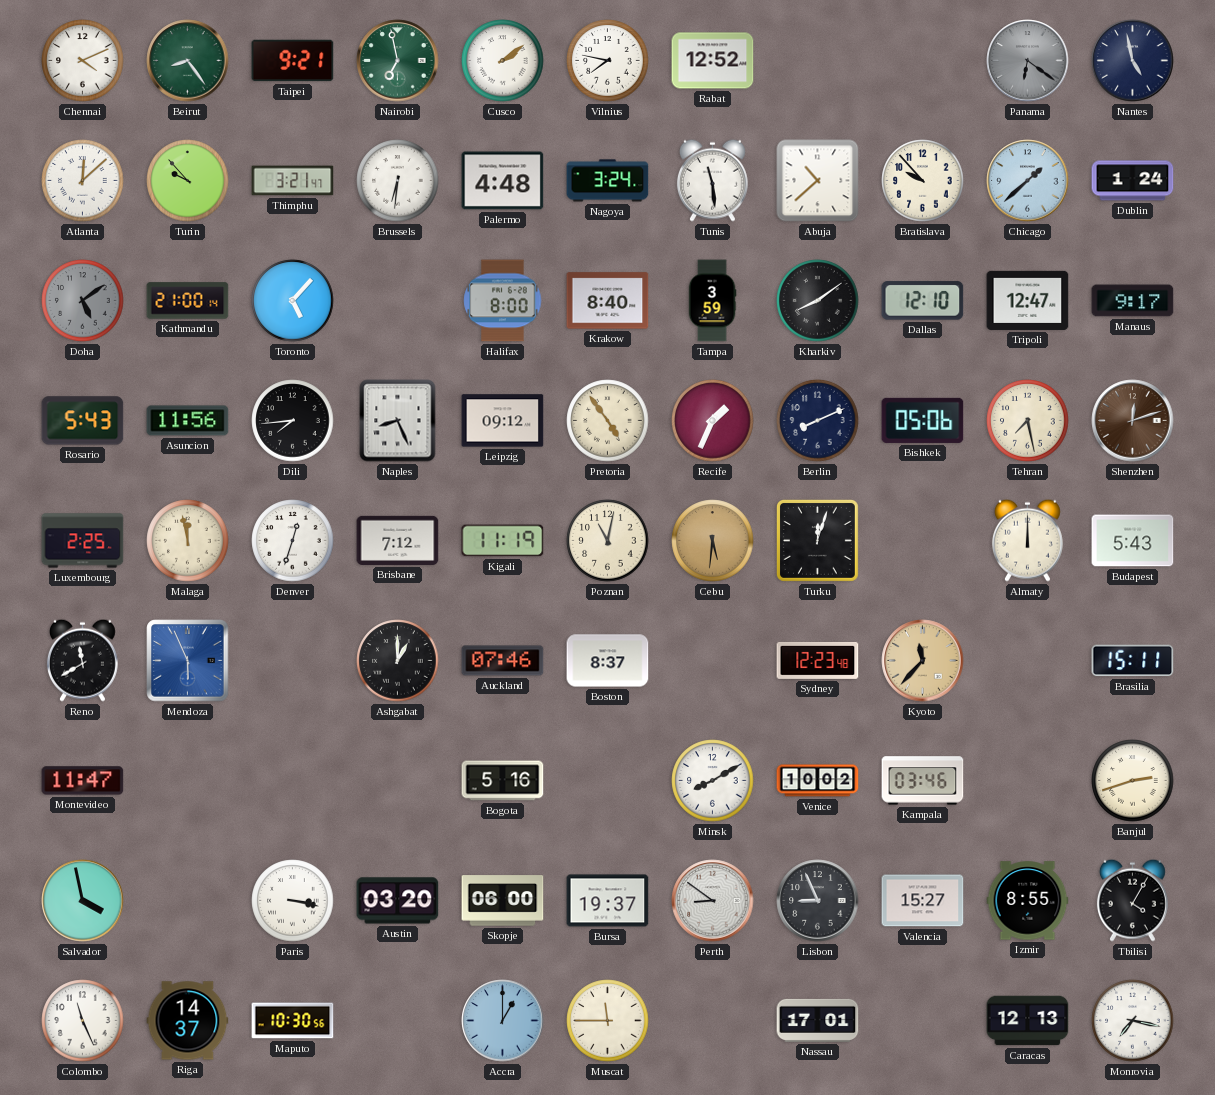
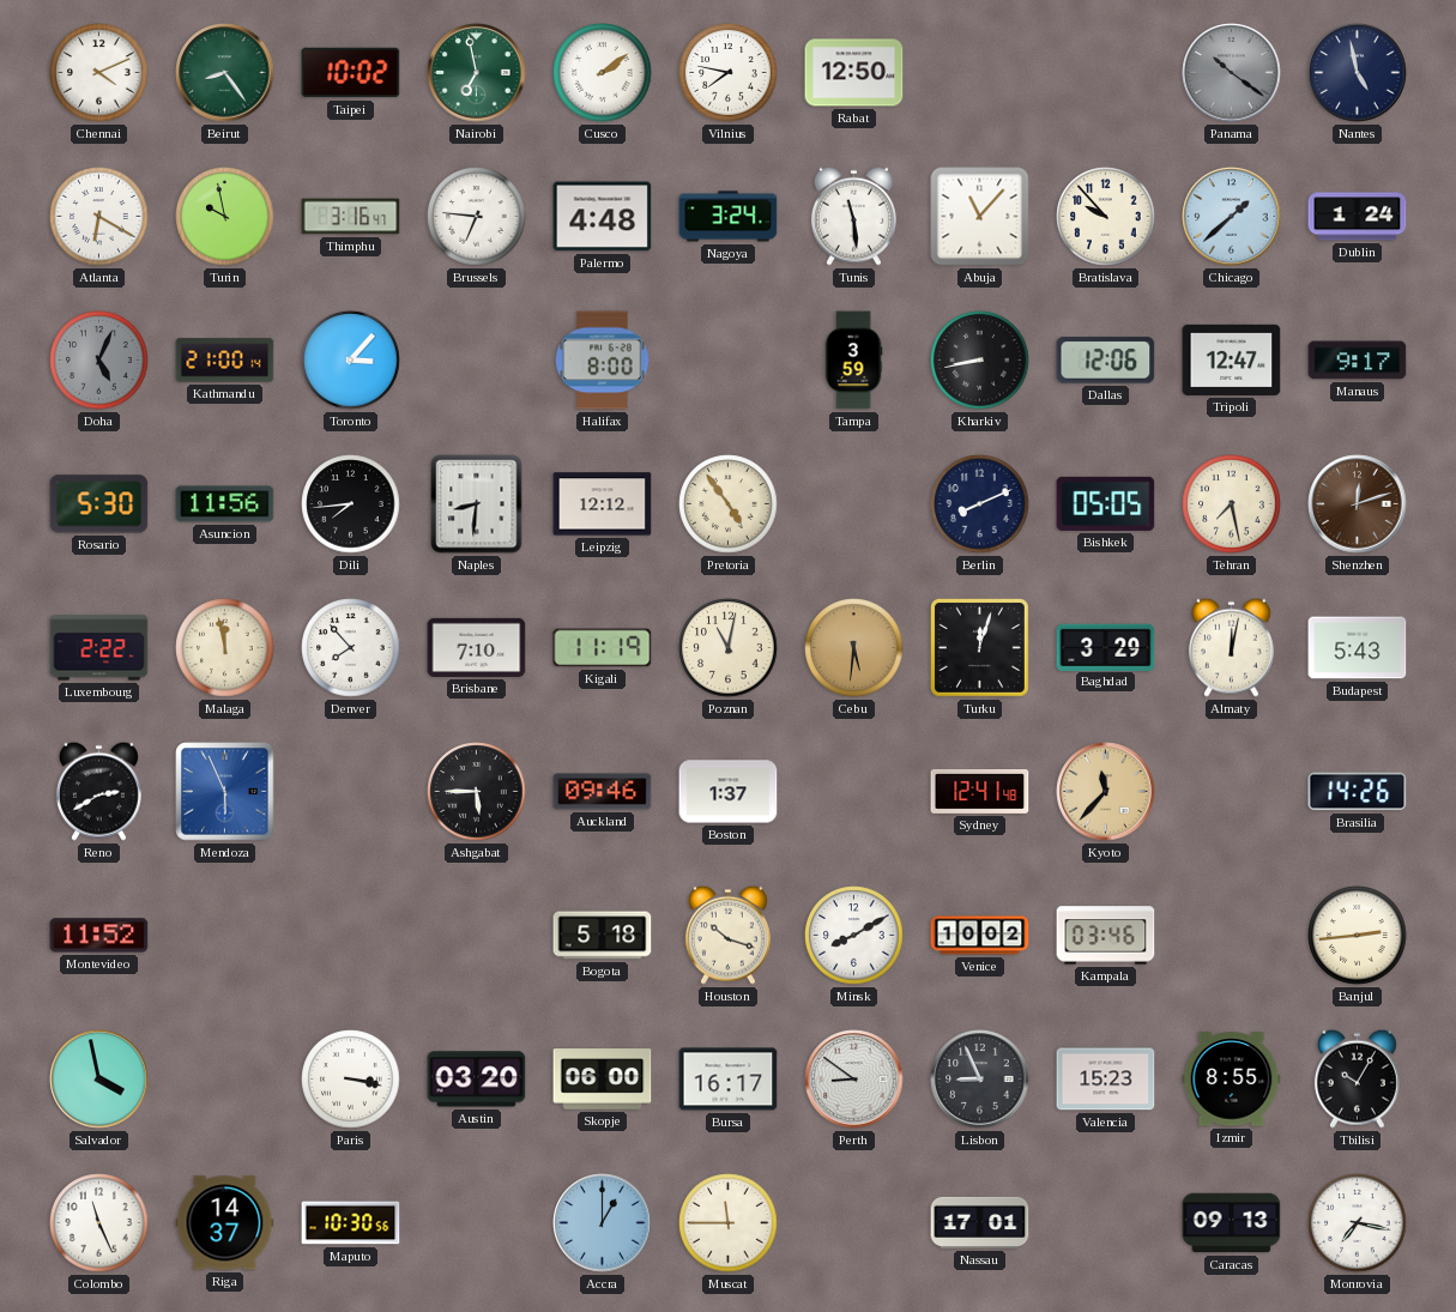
Taipei: 9:21 -> 10:02
Rabat: 12:52 -> 12:50
Panama: 6:21 -> 10:21
Atlanta: 12:08 -> 6:20
Turin: 9:53 -> 9:58
Thimphu: 3:21 -> 3:16
Brussels: 6:31 -> 6:46
Abuja: 10:38 -> 11:07
Doha: 5:09 -> 5:04
Toronto: 5:07 -> 3:07
Krakow: 8:40 -> none
Kharkiv: 8:09 -> 8:43
Dallas: 12:10 -> 12:06
Rosario: 5:43 -> 5:30
Naples: 8:26 -> 8:31
Leipzig: 09:12 -> 12:12
Recife: 1:34 -> none
Bishkek: 05:06 -> 05:05
Luxembourg: 2:25 -> 2:22
Denver: 12:33 -> 7:53
Brisbane: 7:12 -> 7:10
Baghdad: none -> 3:29
Almaty: 12:00 -> 12:02
Reno: 11:40 -> 2:40
Ashgabat: 1:00 -> 5:45
Auckland: 07:46 -> 09:46
Boston: 8:37 -> 1:37
Sydney: 12:23 -> 12:41
Brasilia: 15:11 -> 14:26
Montevideo: 11:47 -> 11:52
Bogota: 5:16 -> 5:18
Houston: none -> 10:18
Banjul: 2:42 -> 2:44
Bursa: 19:37 -> 16:17
Valencia: 15:27 -> 15:23
Tbilisi: 4:05 -> 10:05
Caracas: 12:13 -> 09:13
